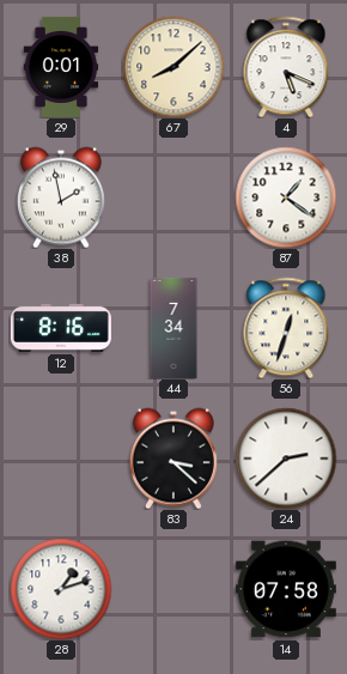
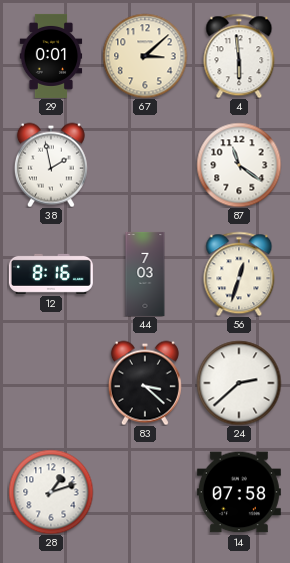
67: 8:08 -> 3:08
4: 5:19 -> 5:59
87: 1:21 -> 11:21
44: 7:34 -> 7:03
